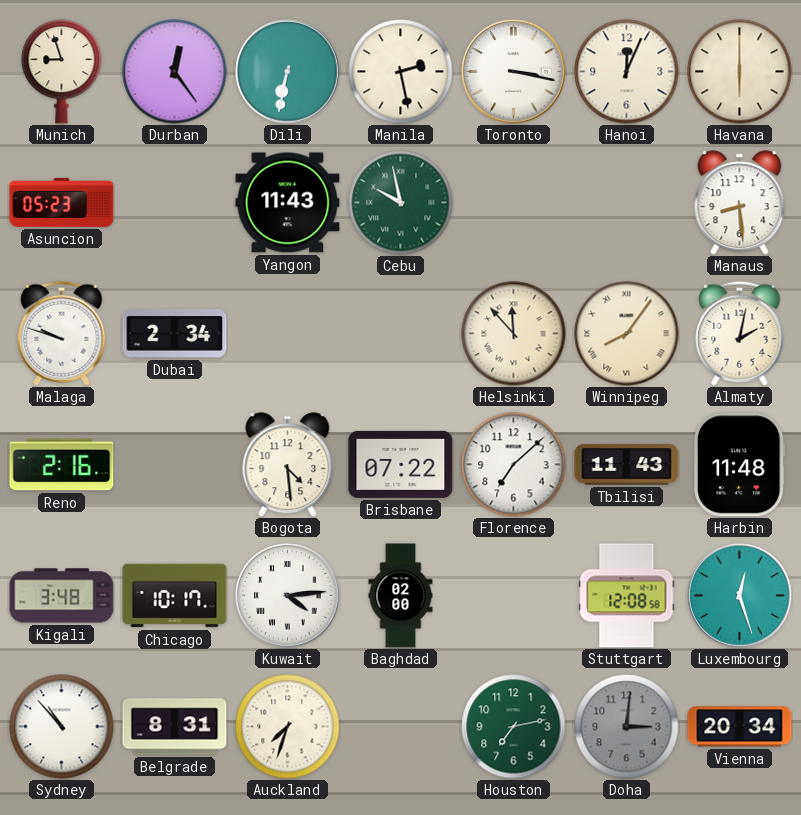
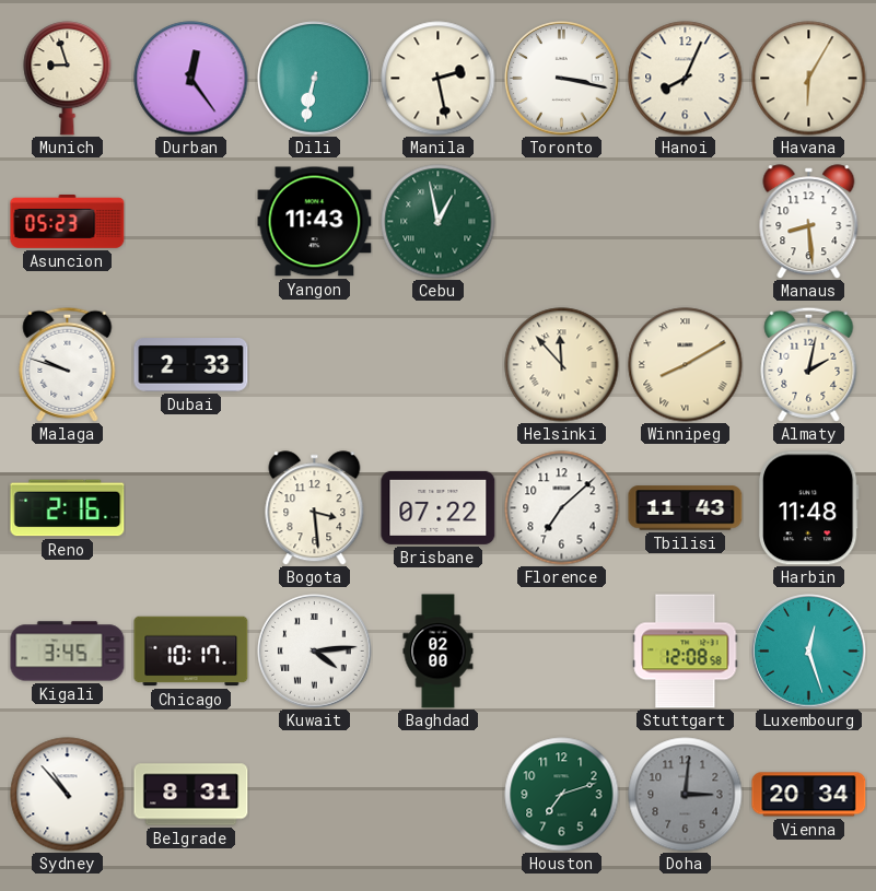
Hanoi: 12:04 -> 8:04
Havana: 6:00 -> 6:05
Cebu: 9:58 -> 12:58
Dubai: 2:34 -> 2:33
Winnipeg: 8:06 -> 8:10
Bogota: 4:29 -> 3:29
Kigali: 3:48 -> 3:45
Auckland: 7:33 -> none
Houston: 7:13 -> 7:12
